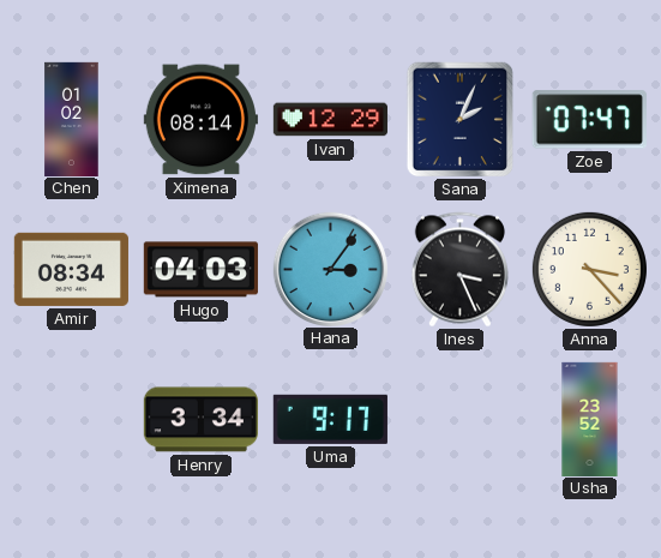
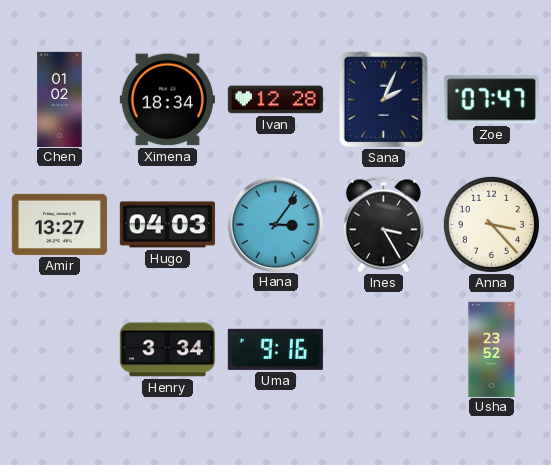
Ximena: 08:14 -> 18:34
Ivan: 12:29 -> 12:28
Amir: 08:34 -> 13:27
Ines: 3:26 -> 3:25
Uma: 9:17 -> 9:16
